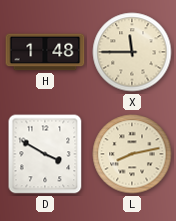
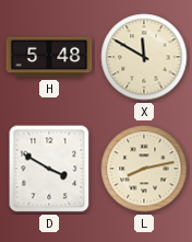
H: 1:48 -> 5:48
X: 11:45 -> 11:50
